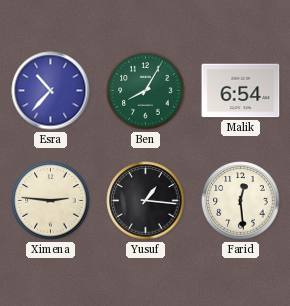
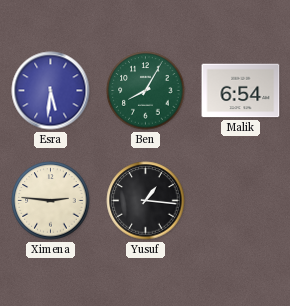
Esra: 10:37 -> 5:31
Farid: 12:29 -> none
